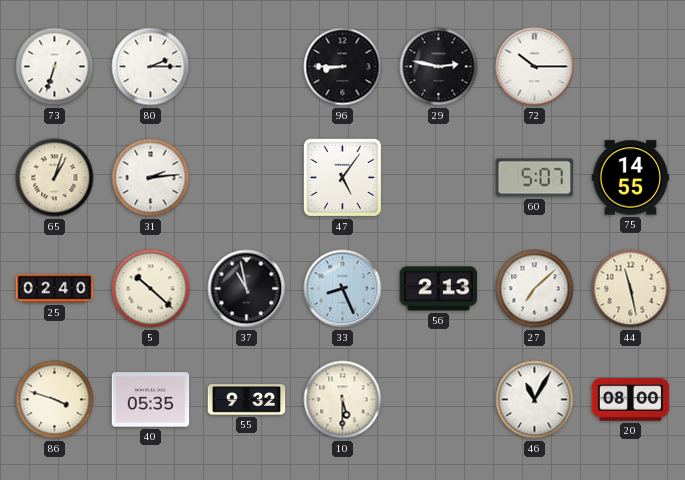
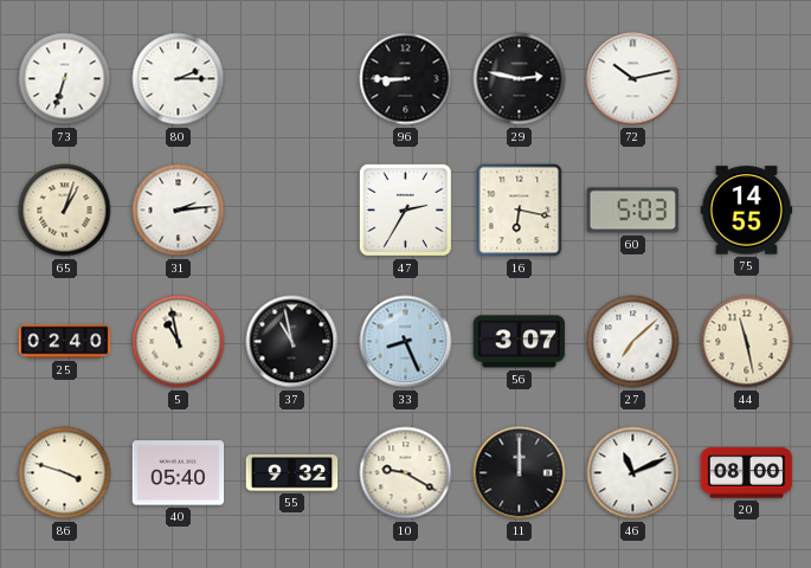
72: 10:15 -> 10:13
47: 5:06 -> 2:35
16: none -> 6:17
60: 5:07 -> 5:03
5: 10:22 -> 10:58
56: 2:13 -> 3:07
40: 05:35 -> 05:40
10: 5:30 -> 9:20
11: none -> 12:00
46: 11:05 -> 11:11
